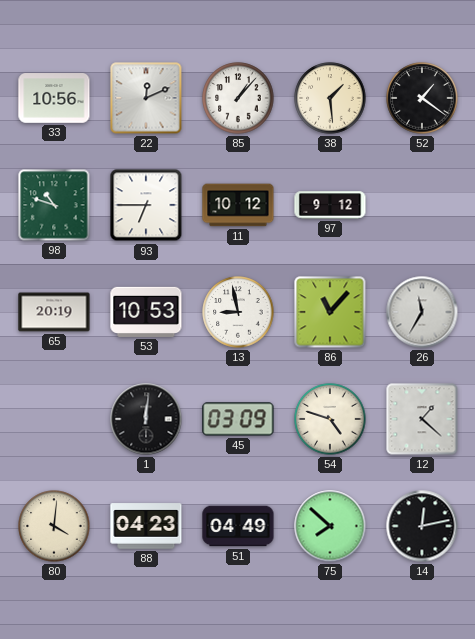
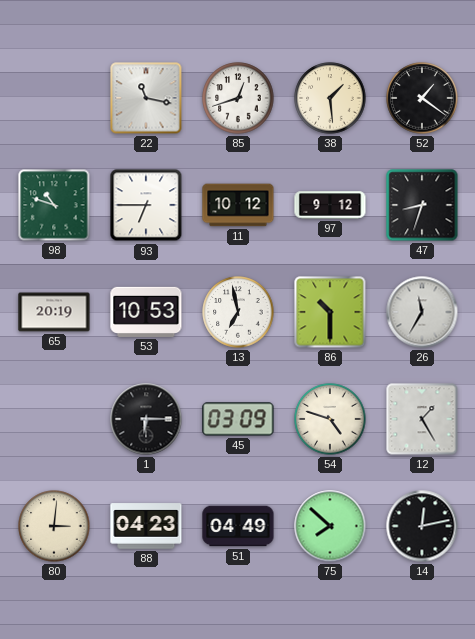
33: 10:56 -> none
22: 12:11 -> 11:17
85: 1:07 -> 12:42
47: none -> 8:33
13: 8:58 -> 6:58
86: 11:07 -> 10:30
1: 12:01 -> 6:15
12: 1:22 -> 1:25
80: 4:01 -> 3:01
